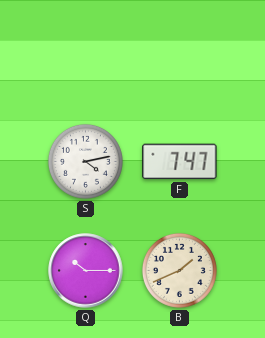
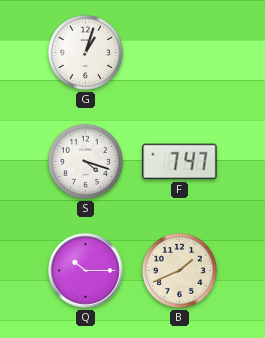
G: none -> 1:03
S: 4:13 -> 4:18
